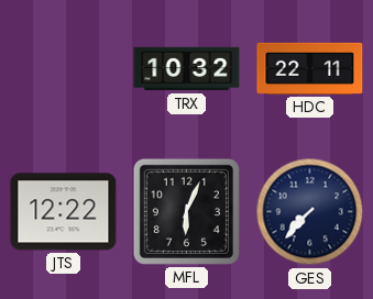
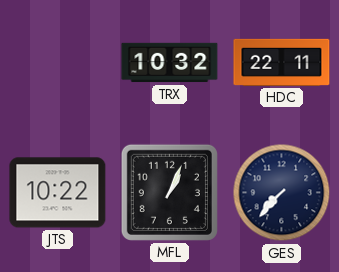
JTS: 12:22 -> 10:22
MFL: 6:04 -> 1:04
